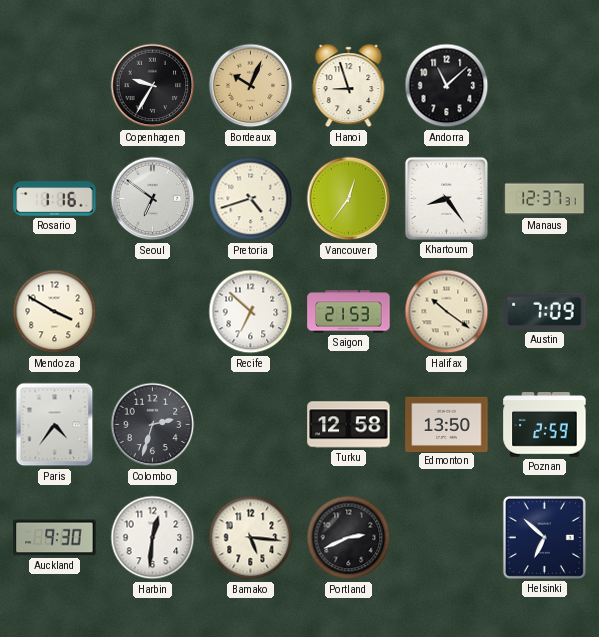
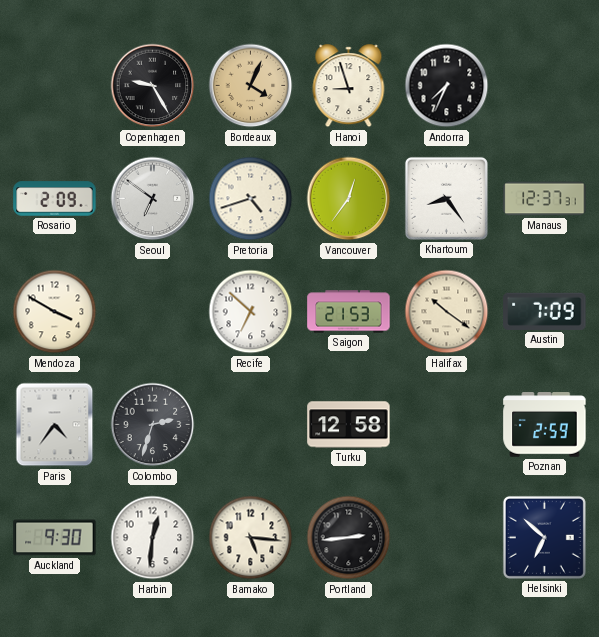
Copenhagen: 9:35 -> 9:25
Bordeaux: 10:04 -> 4:04
Andorra: 11:08 -> 7:34
Rosario: 1:16 -> 2:09
Edmonton: 13:50 -> none
Portland: 2:41 -> 2:44
